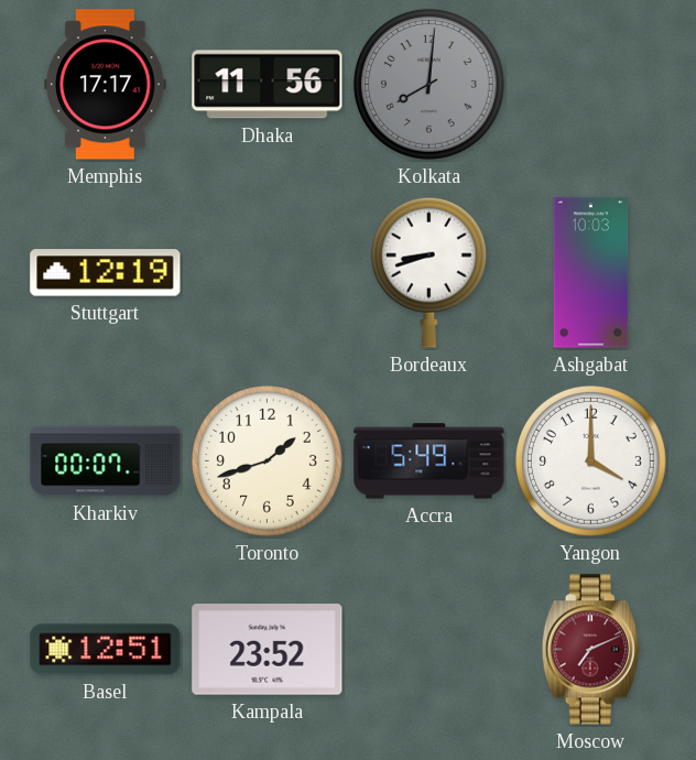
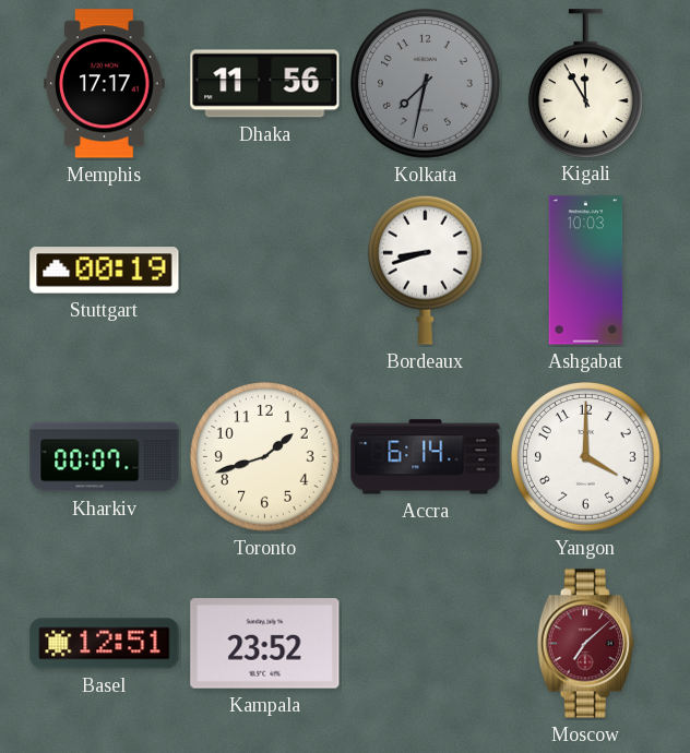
Kolkata: 8:01 -> 7:32
Kigali: none -> 11:55
Stuttgart: 12:19 -> 00:19
Accra: 5:49 -> 6:14
Moscow: 7:11 -> 7:08
